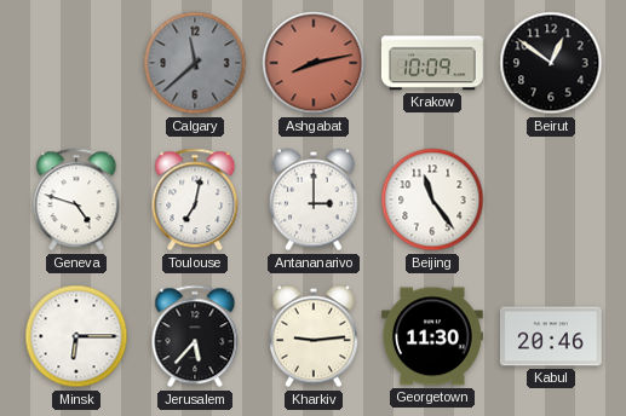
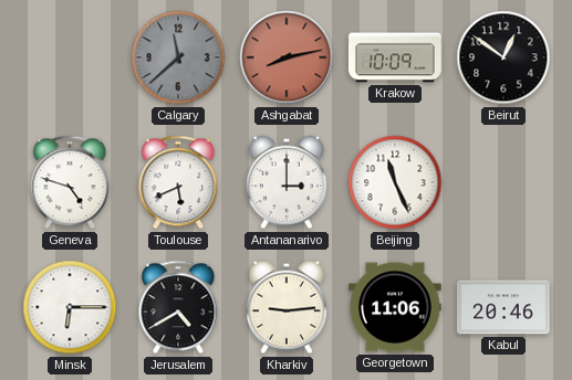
Toulouse: 7:02 -> 5:41
Beijing: 11:24 -> 11:26
Jerusalem: 5:37 -> 4:40
Georgetown: 11:30 -> 11:06
